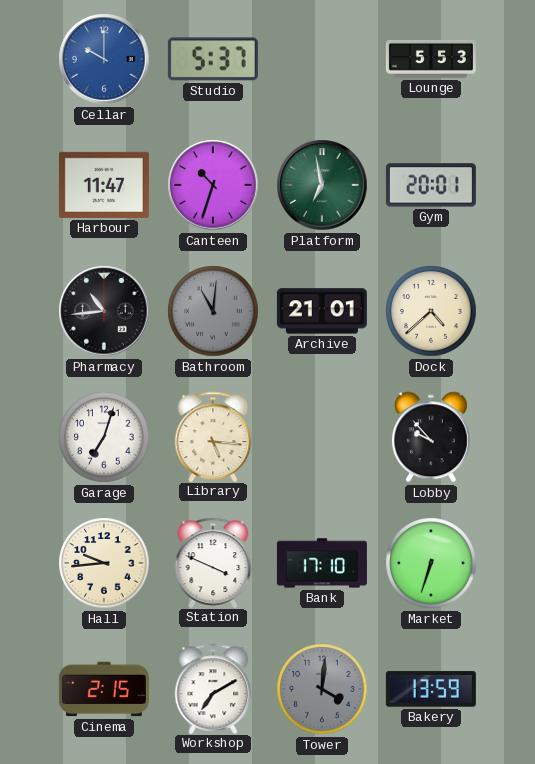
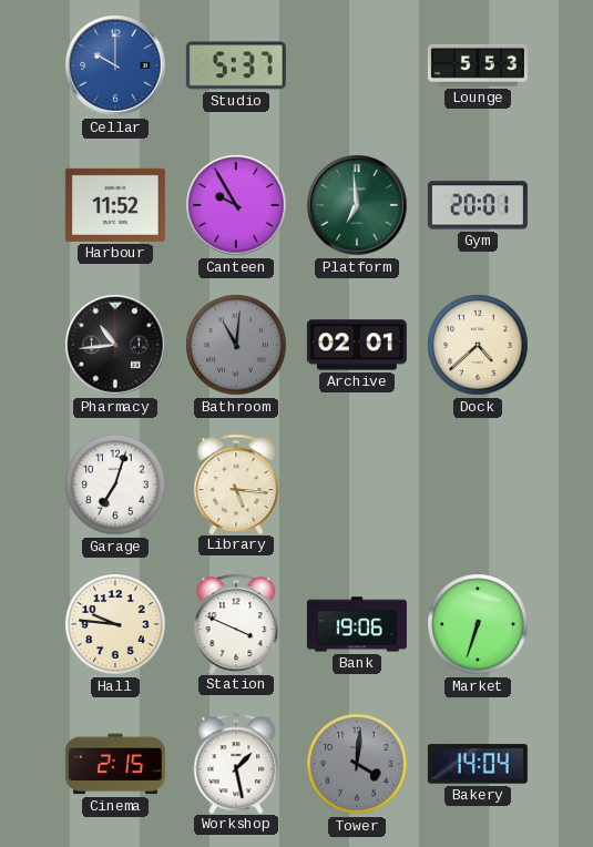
Harbour: 11:47 -> 11:52
Canteen: 10:33 -> 9:55
Platform: 6:58 -> 6:59
Archive: 21:01 -> 02:01
Lobby: 9:53 -> none
Hall: 9:44 -> 9:46
Bank: 17:10 -> 19:06
Workshop: 7:10 -> 1:28
Bakery: 13:59 -> 14:04
